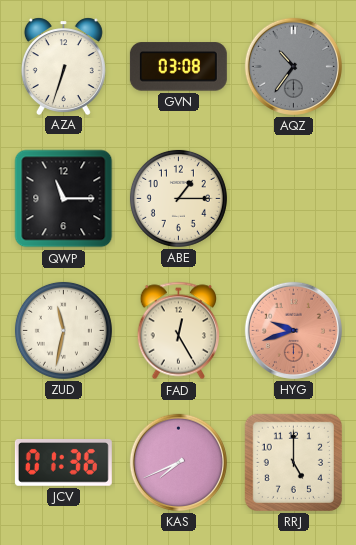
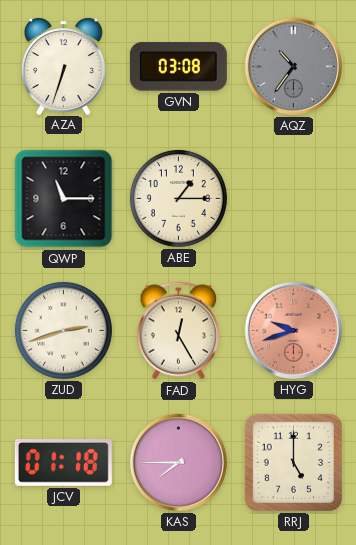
ZUD: 11:32 -> 2:42
JCV: 01:36 -> 01:18
KAS: 7:41 -> 7:45
